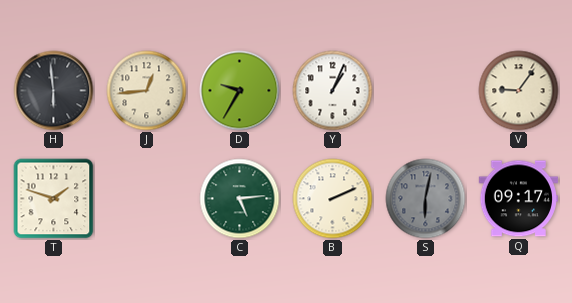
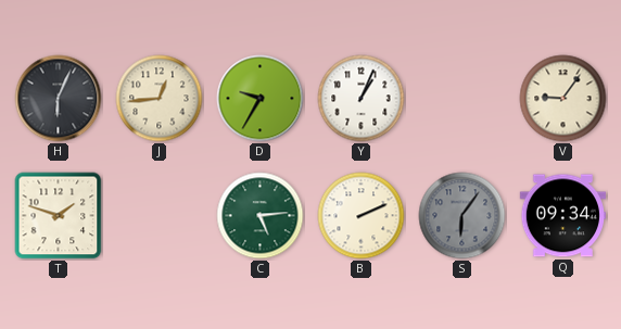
H: 5:59 -> 6:04
S: 6:02 -> 6:06
Q: 09:17 -> 09:34
